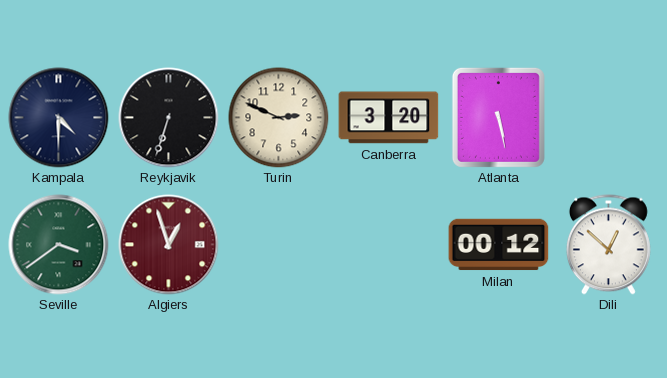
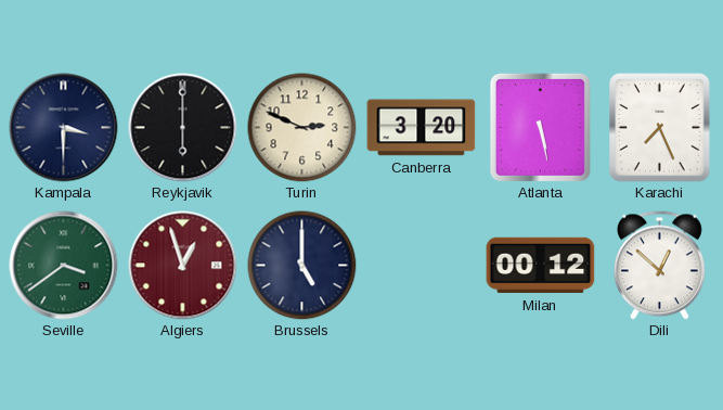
Kampala: 4:30 -> 3:30
Reykjavik: 6:33 -> 6:00
Karachi: none -> 7:26
Brussels: none -> 5:00
